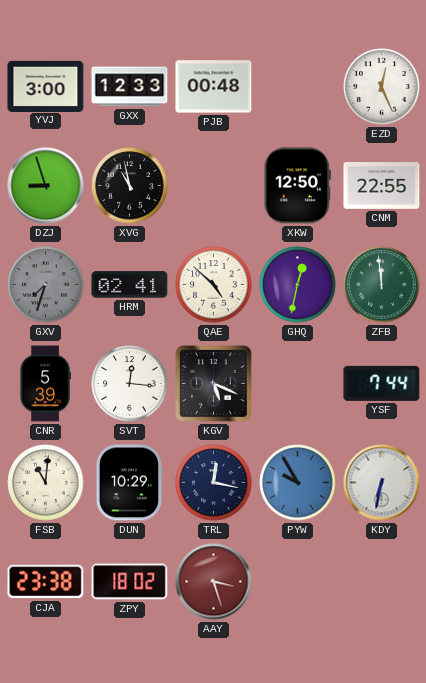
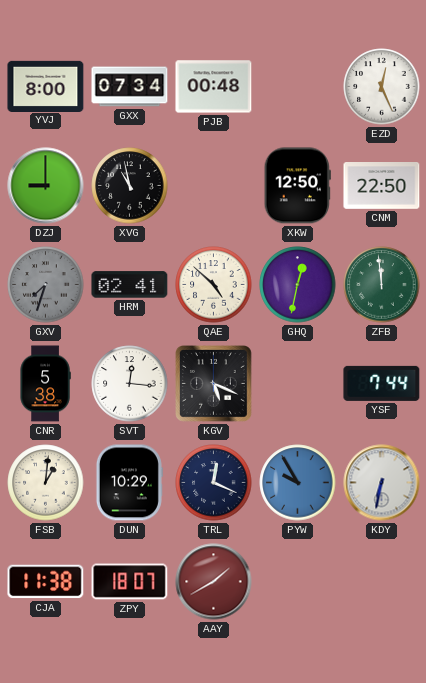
YVJ: 3:00 -> 8:00
GXX: 12:33 -> 07:34
DZJ: 8:57 -> 9:00
CNM: 22:55 -> 22:50
CNR: 5:39 -> 5:38
FSB: 11:01 -> 1:01
TRL: 12:17 -> 12:19
CJA: 23:38 -> 11:38
ZPY: 18:02 -> 18:07
AAY: 3:27 -> 1:40
